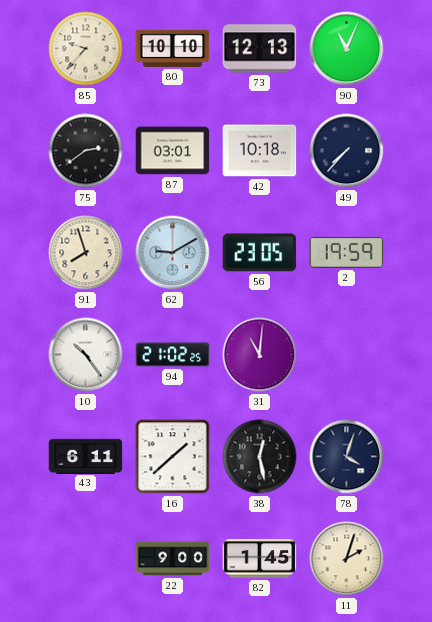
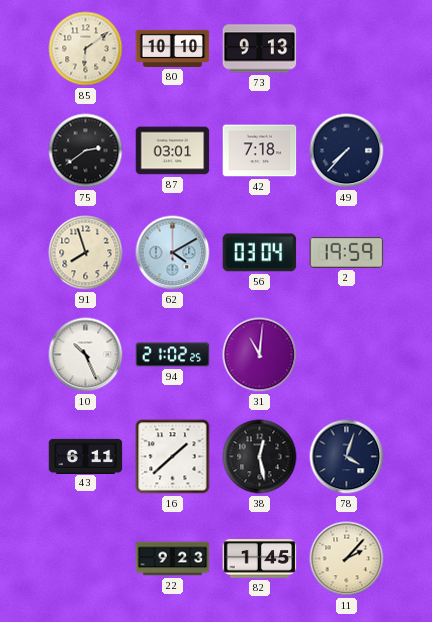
85: 9:37 -> 6:09
73: 12:13 -> 9:13
90: 11:04 -> none
42: 10:18 -> 7:18
62: 9:10 -> 4:10
56: 23:05 -> 03:04
10: 10:24 -> 10:26
22: 9:00 -> 9:23
11: 2:03 -> 2:07
